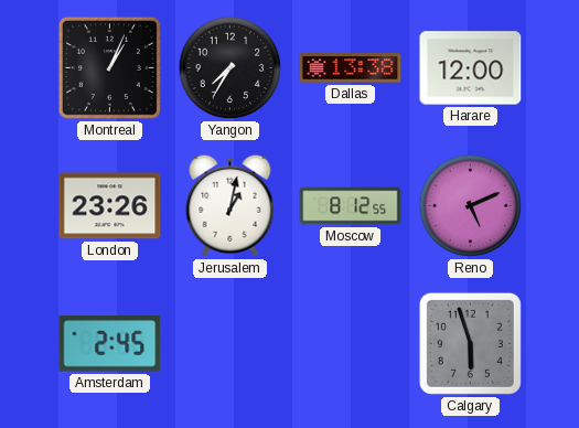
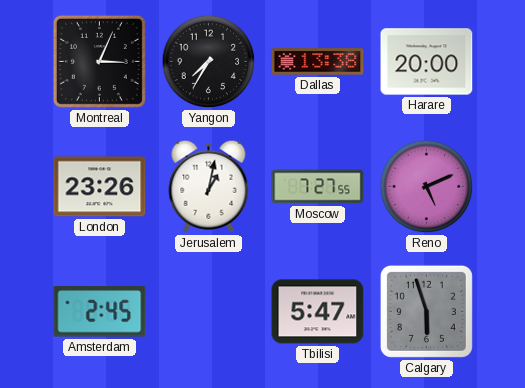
Montreal: 1:04 -> 3:04
Harare: 12:00 -> 20:00
Moscow: 8:12 -> 7:27
Tbilisi: none -> 5:47
